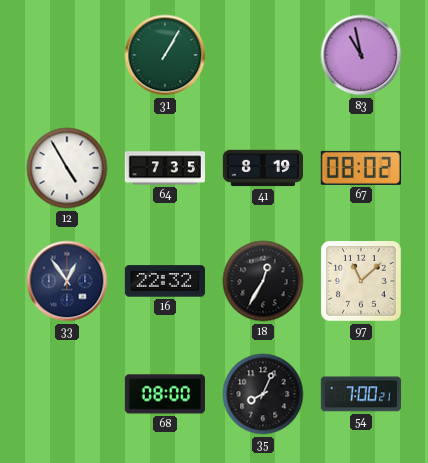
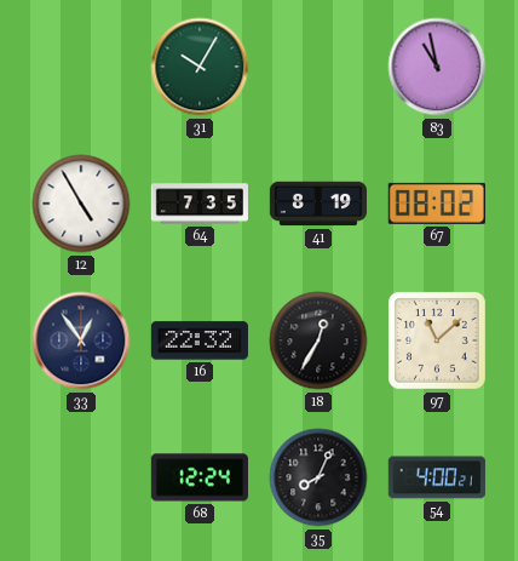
31: 1:05 -> 10:05
68: 08:00 -> 12:24
54: 7:00 -> 4:00
